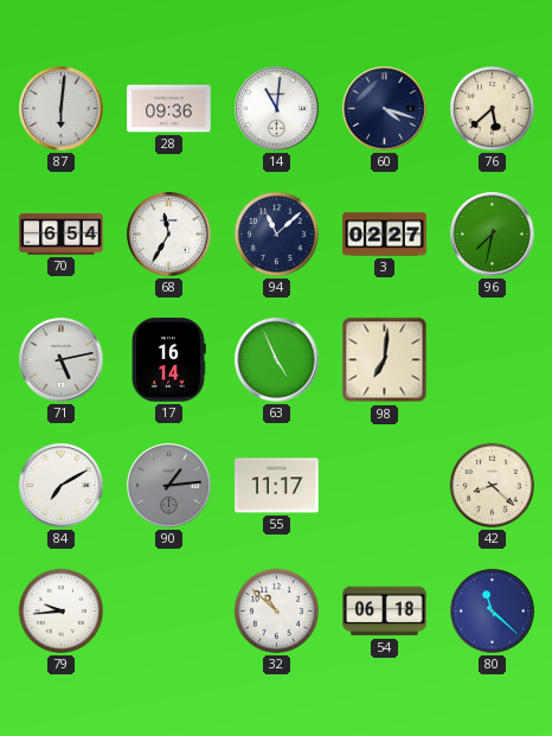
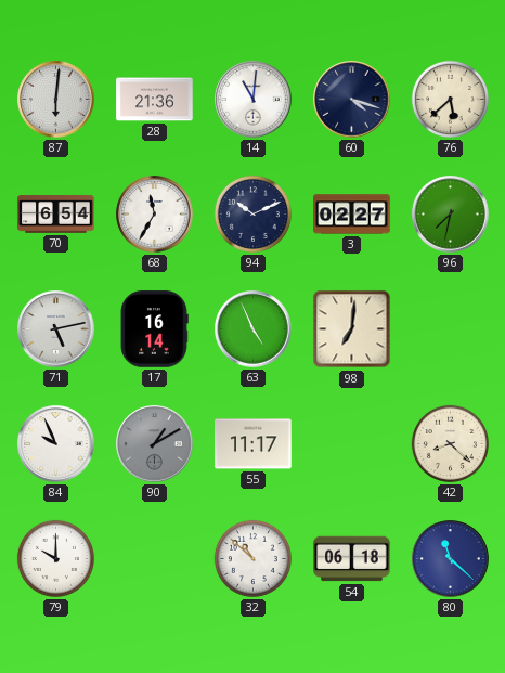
28: 09:36 -> 21:36
94: 11:08 -> 10:11
84: 7:10 -> 9:56
90: 1:14 -> 1:10
79: 9:44 -> 10:00
